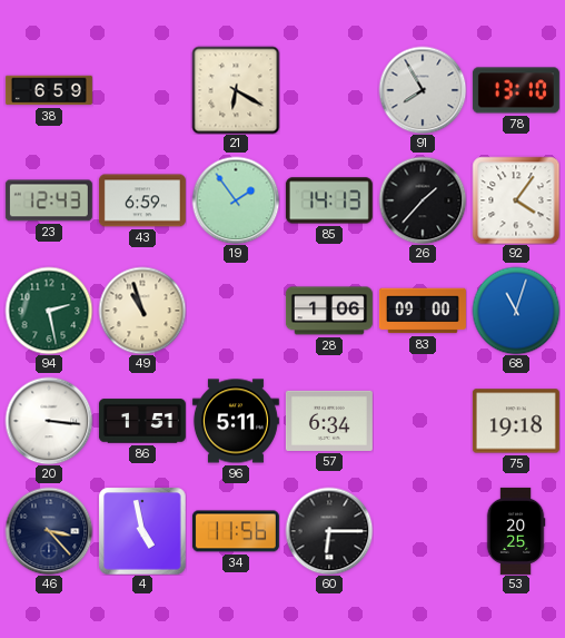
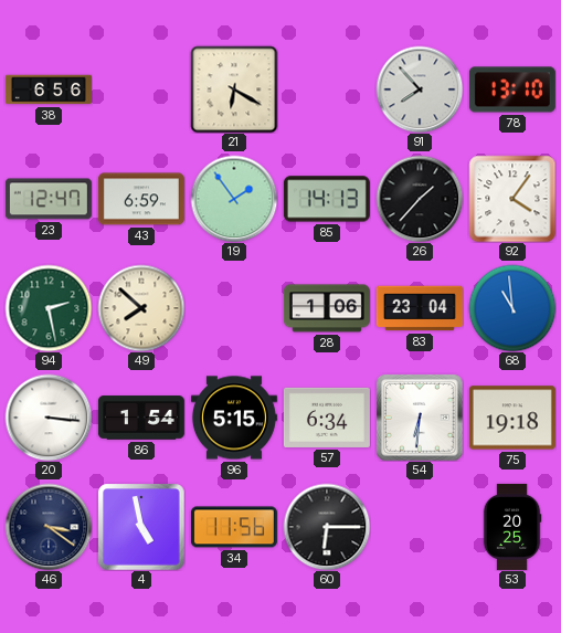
38: 6:59 -> 6:56
91: 7:55 -> 7:53
23: 12:43 -> 12:47
49: 10:57 -> 7:52
83: 09:00 -> 23:04
68: 11:03 -> 10:59
86: 1:51 -> 1:54
96: 5:11 -> 5:15
54: none -> 6:31
46: 3:23 -> 3:21
